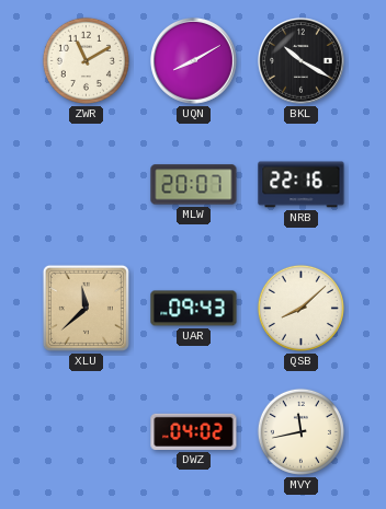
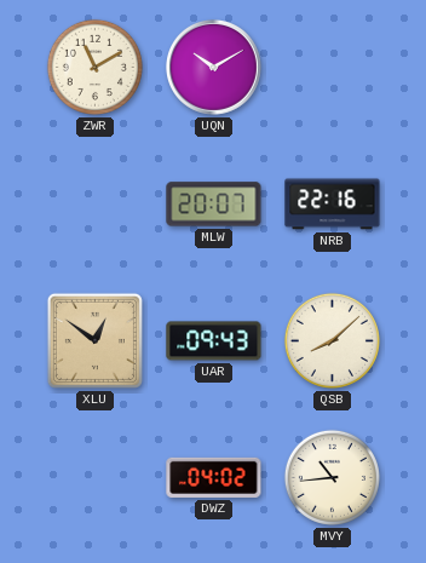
UQN: 8:10 -> 10:10
BKL: 10:20 -> none
XLU: 11:38 -> 12:51
MVY: 11:43 -> 10:44
